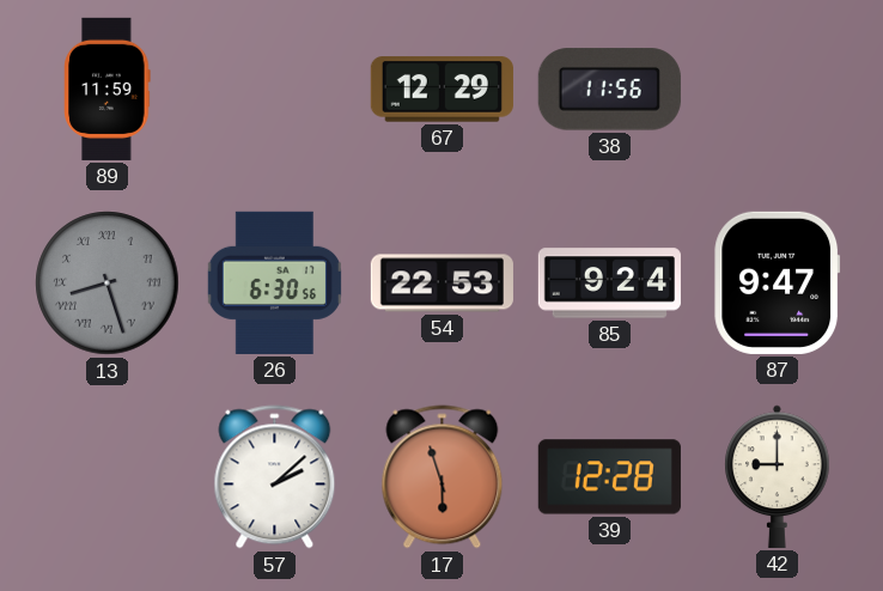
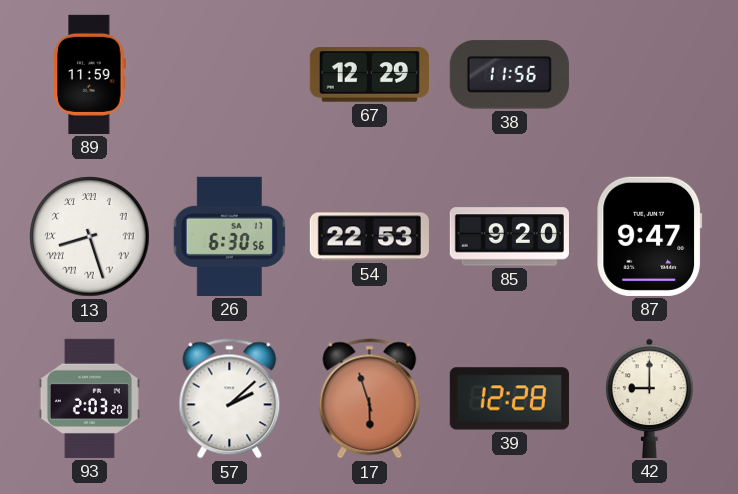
13 dial: grey -> white
85: 9:24 -> 9:20
93: none -> 2:03
